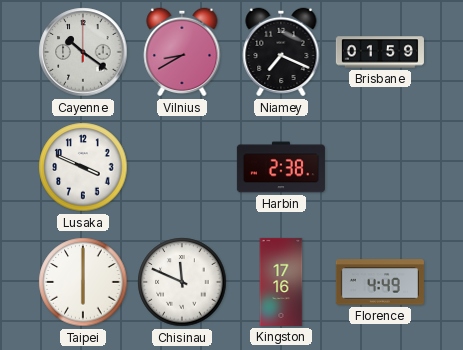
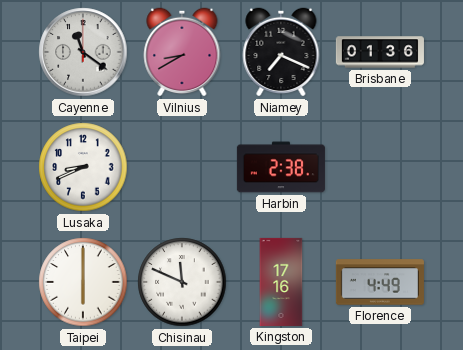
Cayenne: 10:21 -> 11:21
Brisbane: 01:59 -> 01:36
Lusaka: 3:49 -> 8:41
